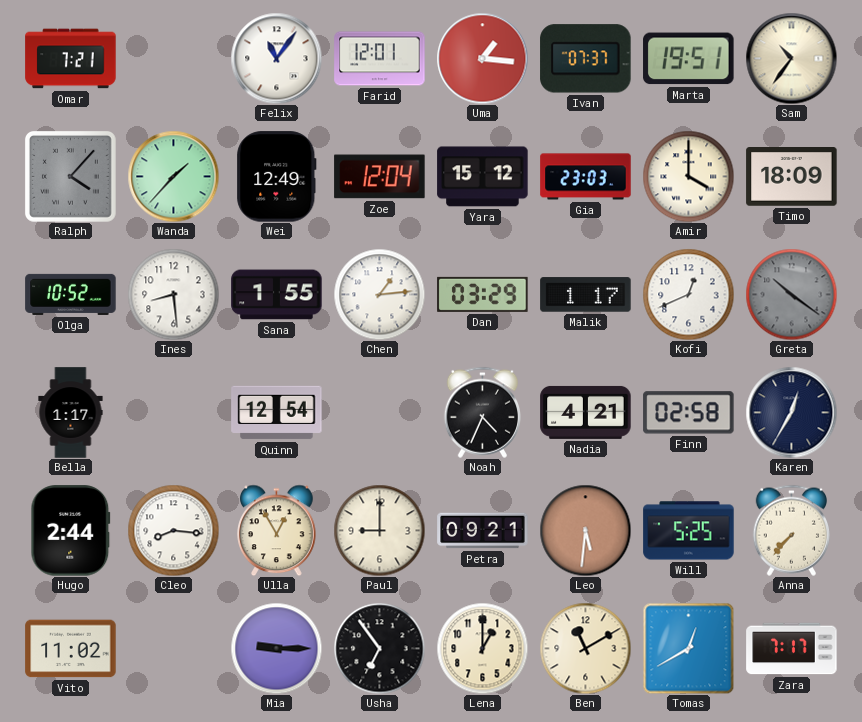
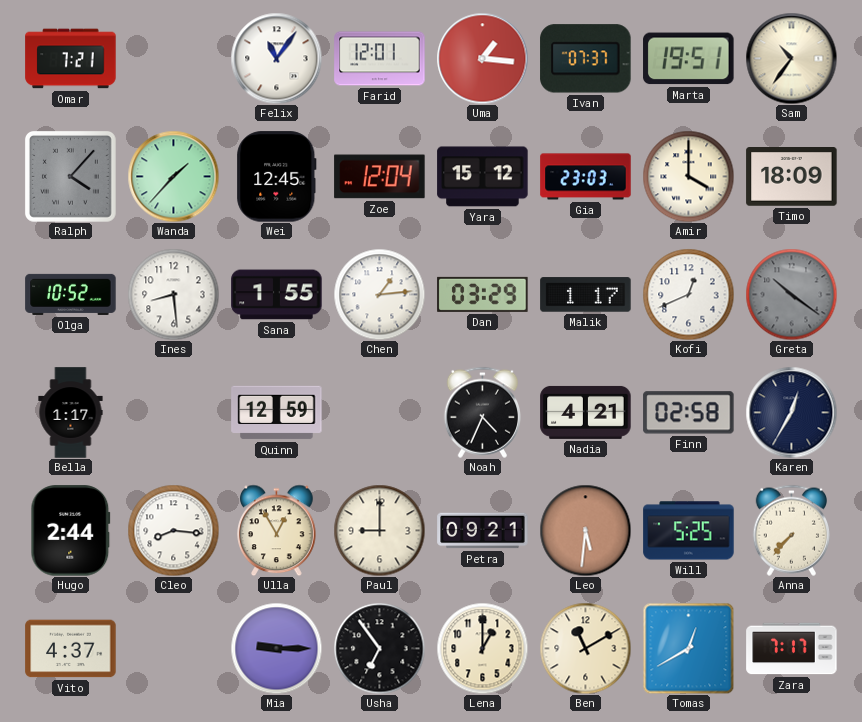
Wei: 12:49 -> 12:45
Quinn: 12:54 -> 12:59
Vito: 11:02 -> 4:37
